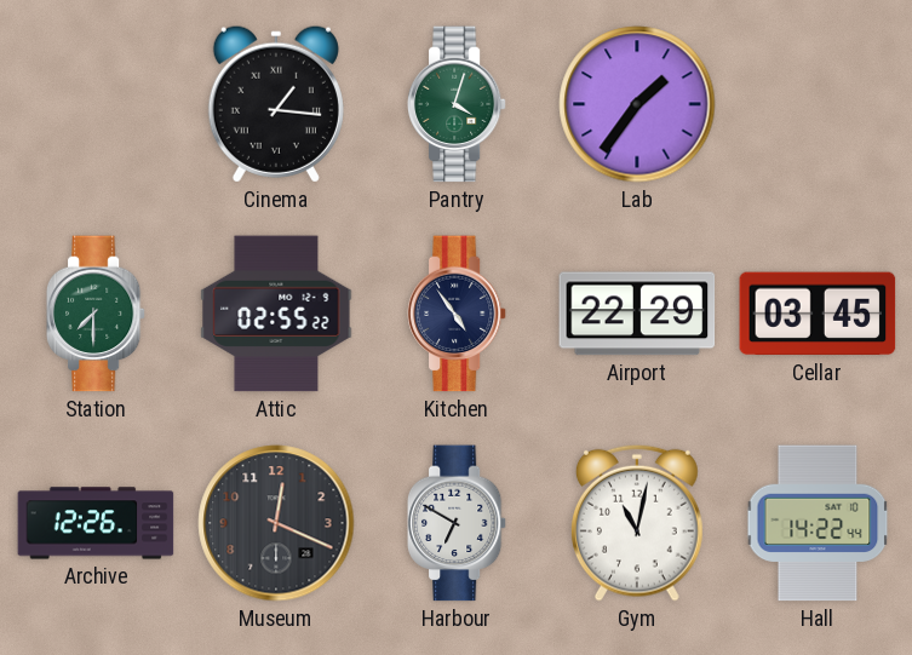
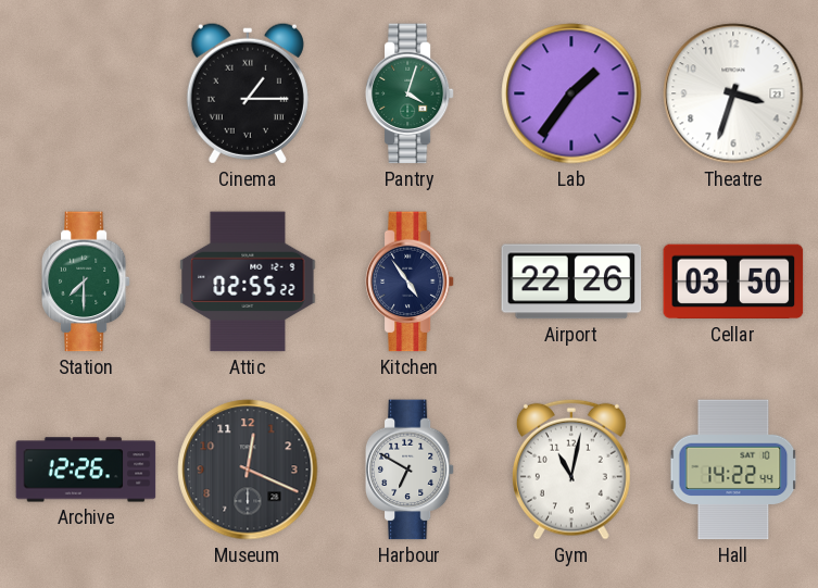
Cinema: 1:16 -> 1:15
Theatre: none -> 3:33
Airport: 22:29 -> 22:26
Cellar: 03:45 -> 03:50
